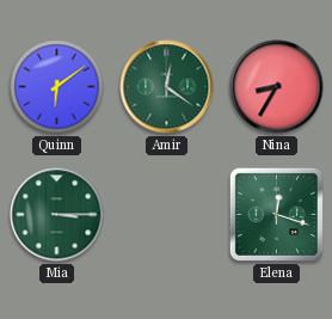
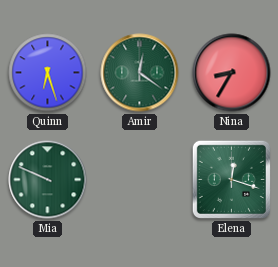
Quinn: 6:09 -> 6:27
Mia: 3:15 -> 9:49
